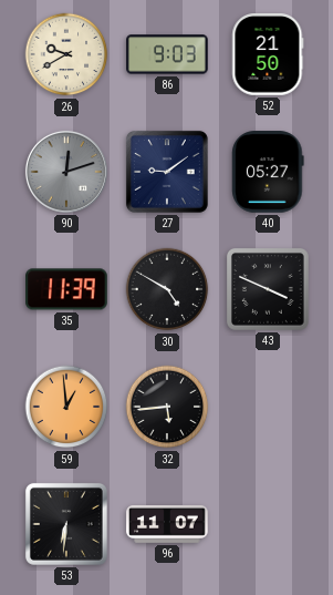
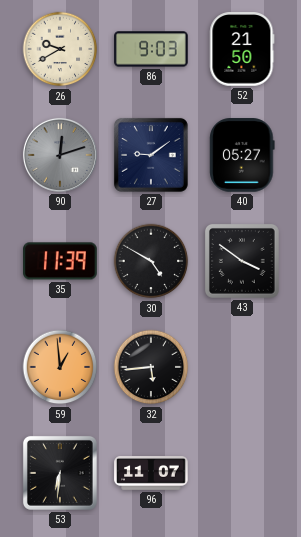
43: 3:49 -> 3:51
